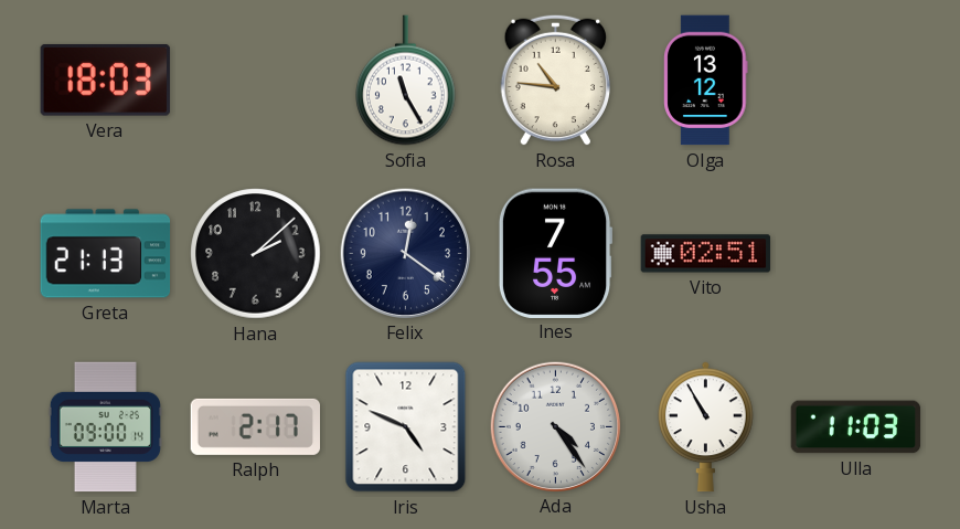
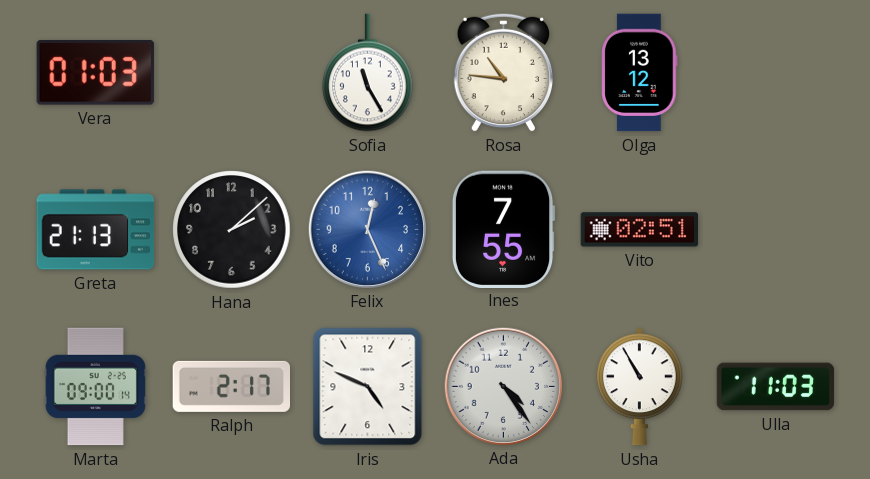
Vera: 18:03 -> 01:03
Felix: 12:21 -> 12:26
Felix dial: navy -> blue
